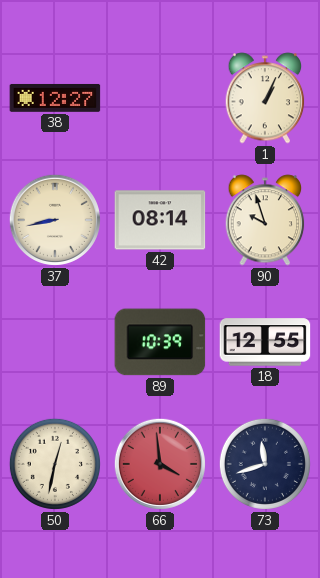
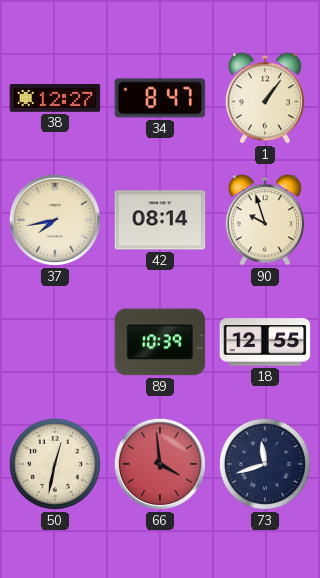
34: none -> 8:47
1: 1:04 -> 1:06
37: 8:43 -> 7:43
